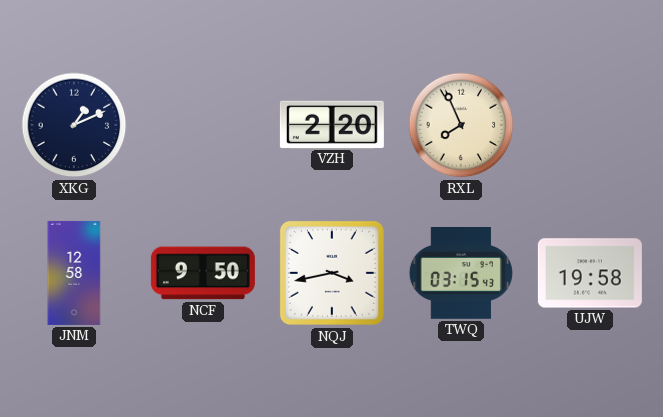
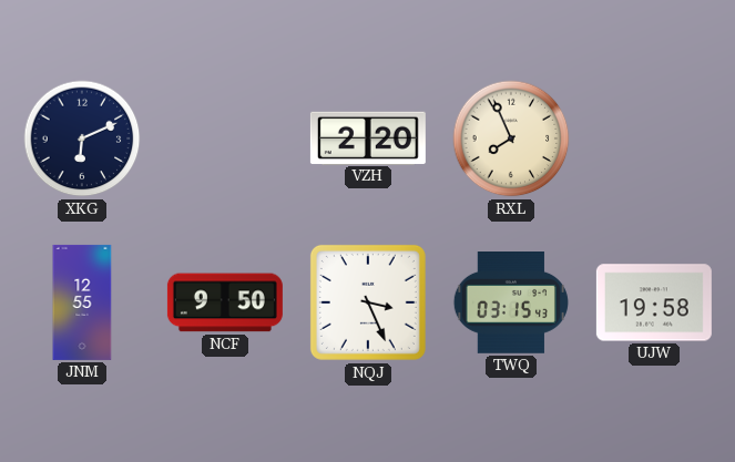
XKG: 1:11 -> 6:11
JNM: 12:58 -> 12:55
NQJ: 3:43 -> 3:26
